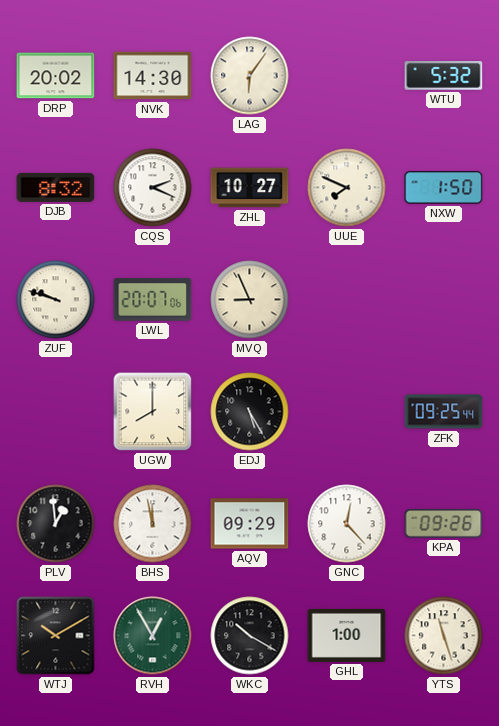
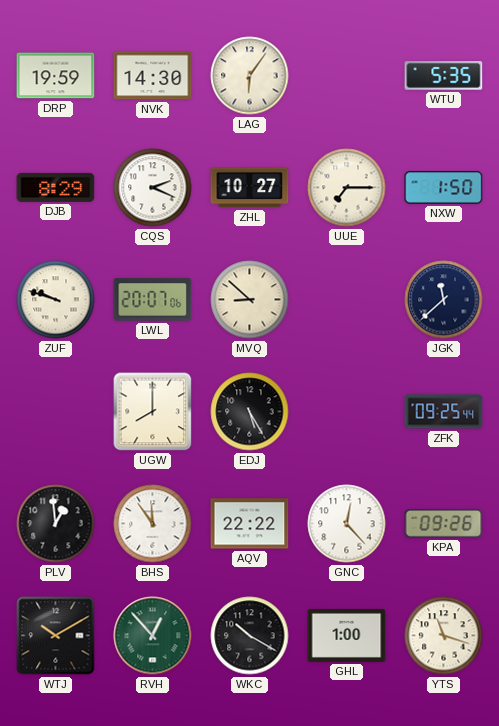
DRP: 20:02 -> 19:59
WTU: 5:32 -> 5:35
DJB: 8:32 -> 8:29
UUE: 7:49 -> 7:15
MVQ: 8:56 -> 8:52
JGK: none -> 11:38
BHS: 11:58 -> 11:54
AQV: 09:29 -> 22:22
RVH: 12:55 -> 12:53
YTS: 11:27 -> 11:18
